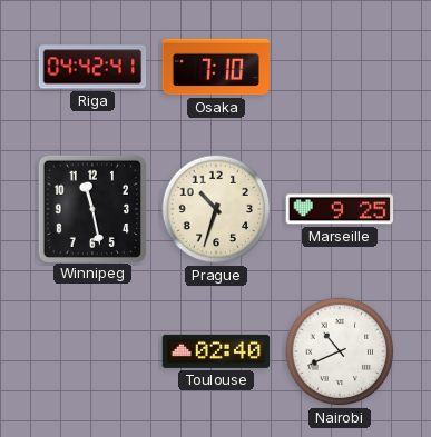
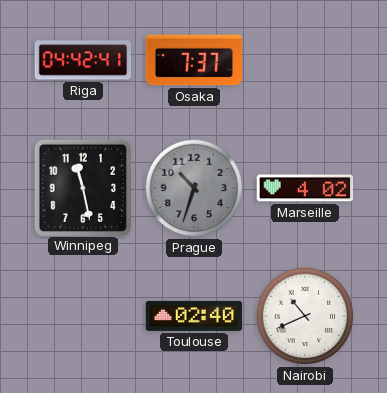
Osaka: 7:10 -> 7:37
Prague dial: cream -> grey
Marseille: 9:25 -> 4:02
